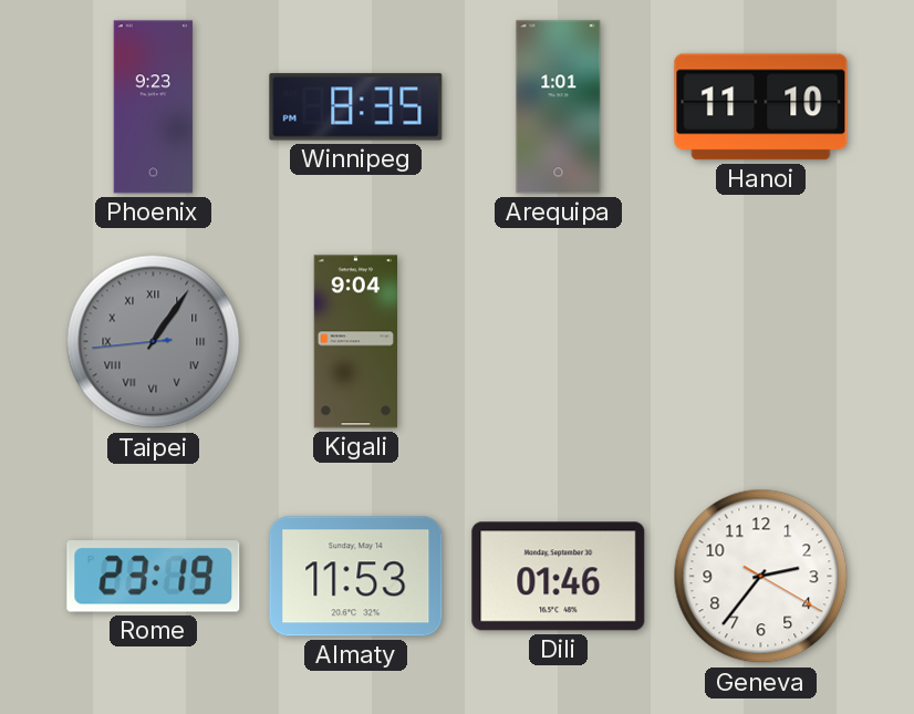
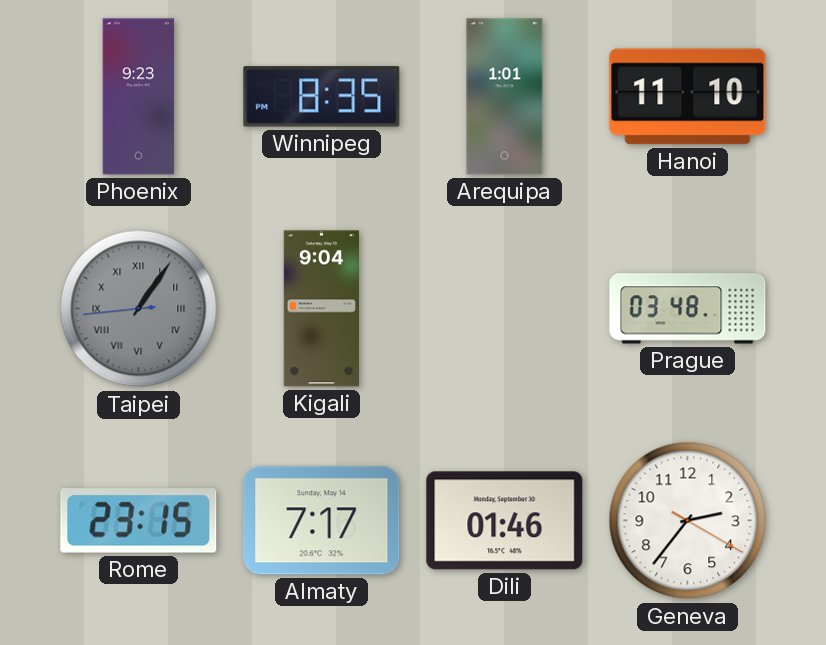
Prague: none -> 03:48
Rome: 23:19 -> 23:15
Almaty: 11:53 -> 7:17
